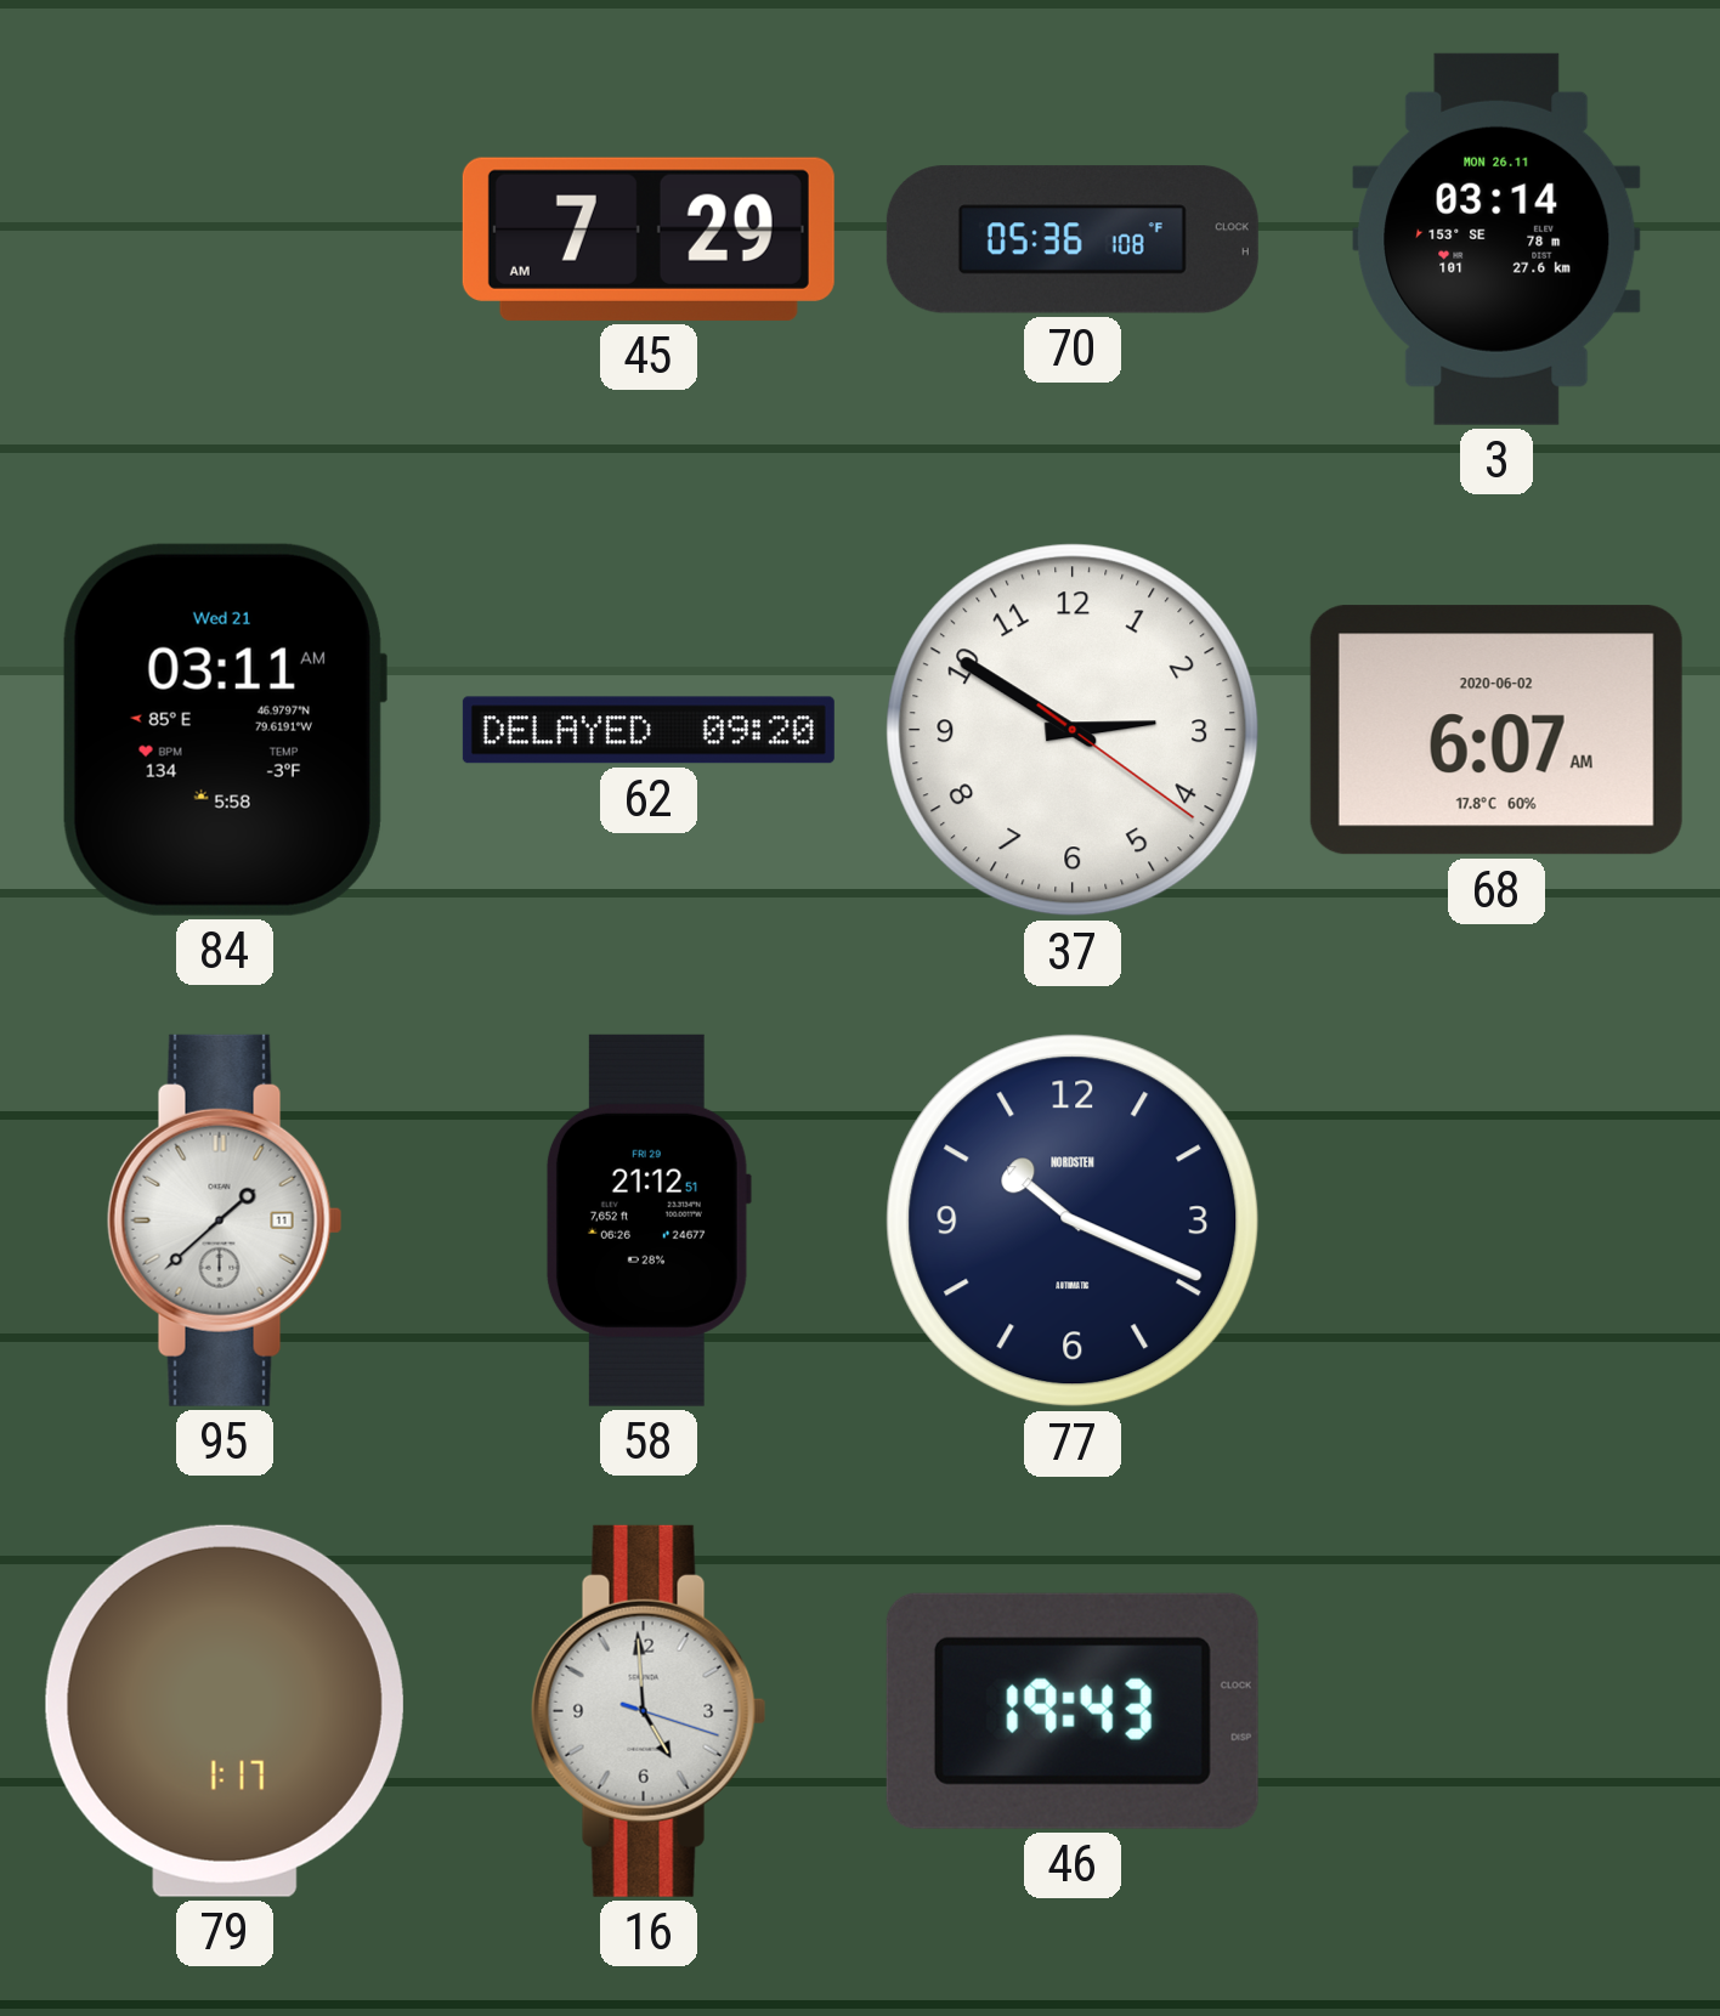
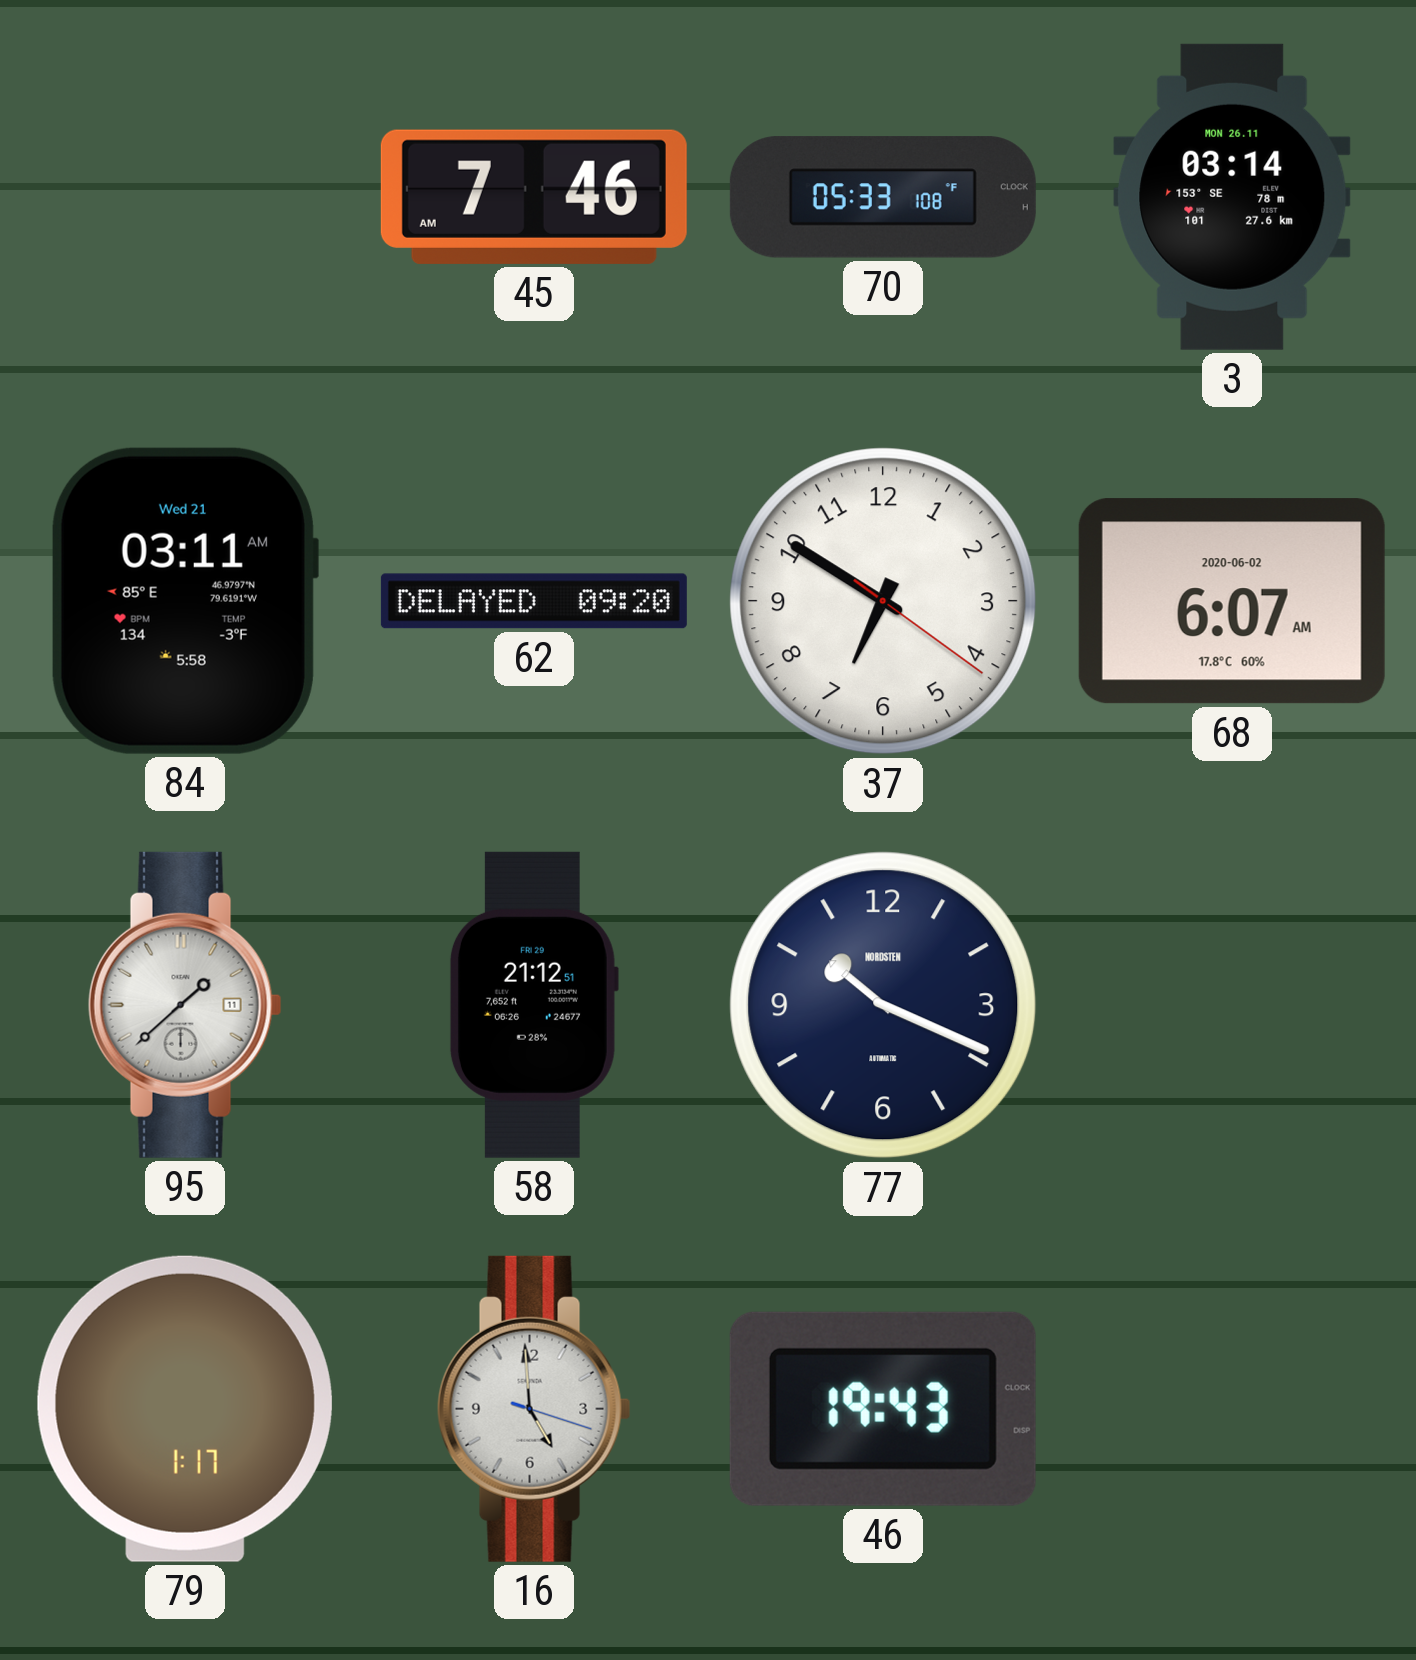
45: 7:29 -> 7:46
70: 05:36 -> 05:33
37: 2:50 -> 6:50
